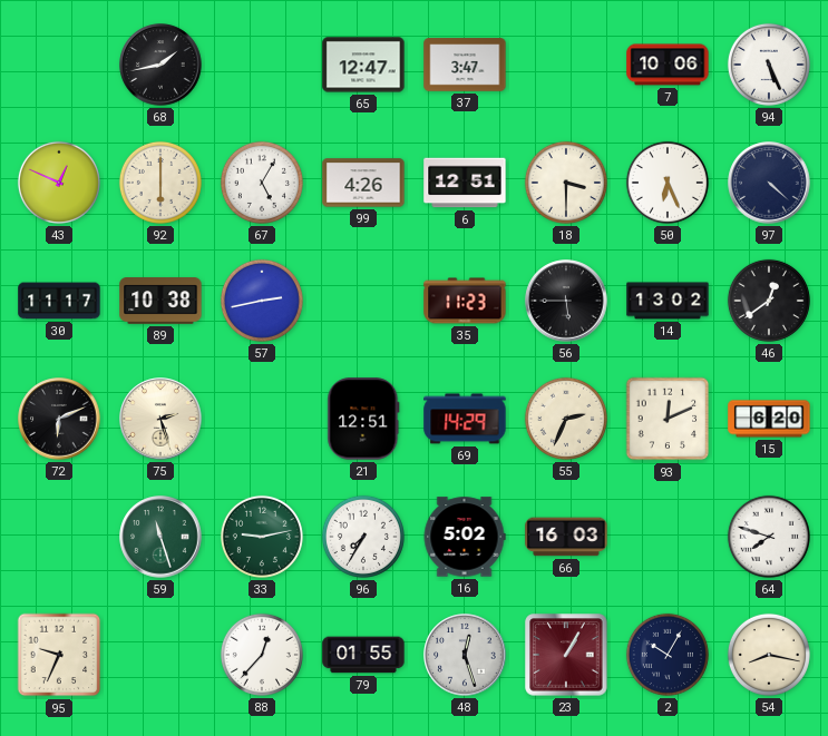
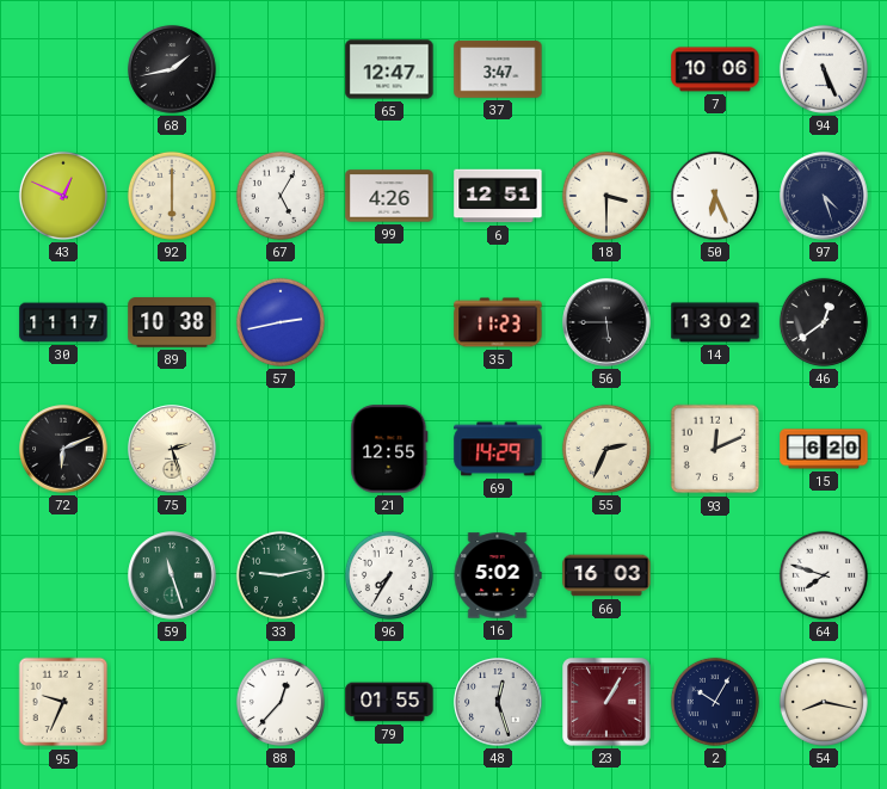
97: 4:22 -> 4:27
21: 12:51 -> 12:55
